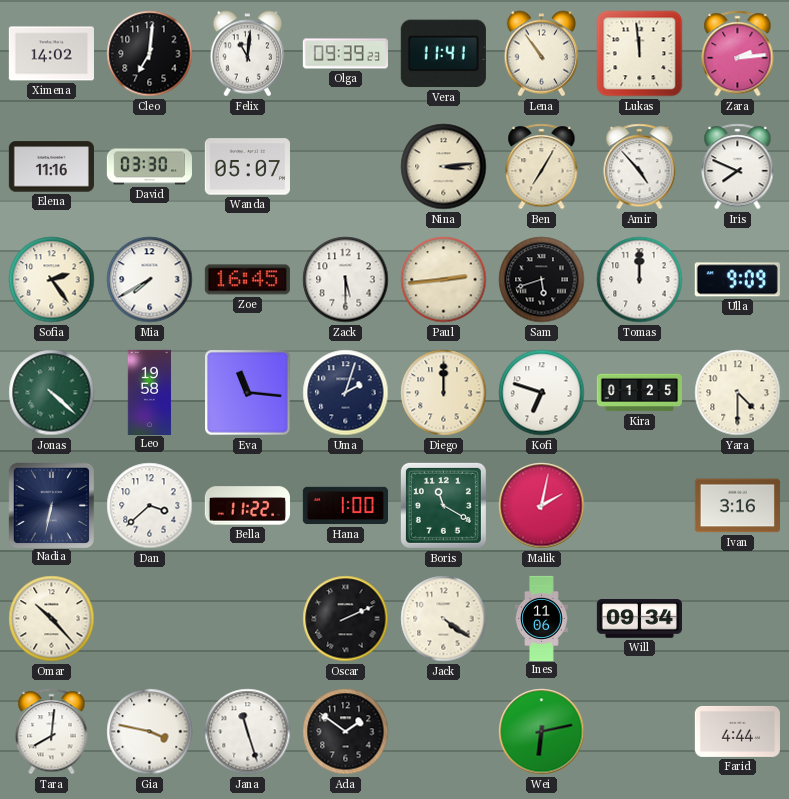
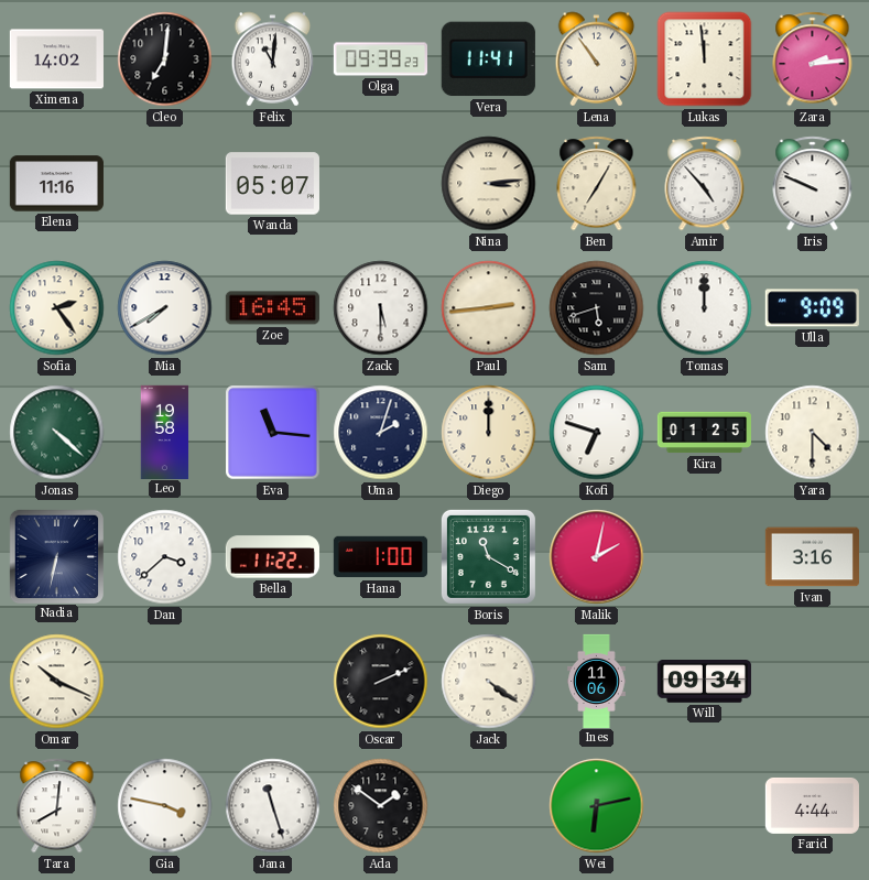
David: 03:30 -> none
Iris: 7:49 -> 9:49
Omar: 10:23 -> 10:19
